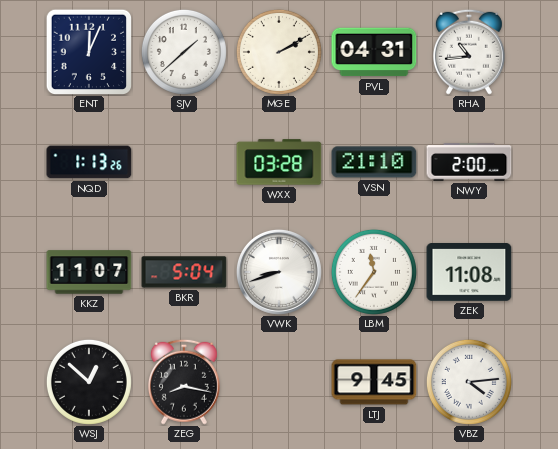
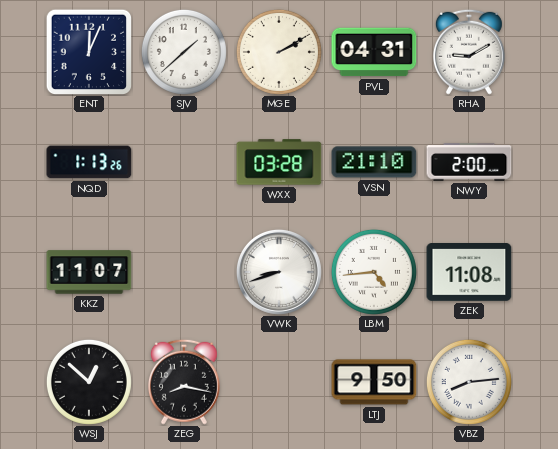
RHA: 10:44 -> 9:10
BKR: 5:04 -> none
LBM: 11:36 -> 4:44
LTJ: 9:45 -> 9:50
VBZ: 4:14 -> 8:14
